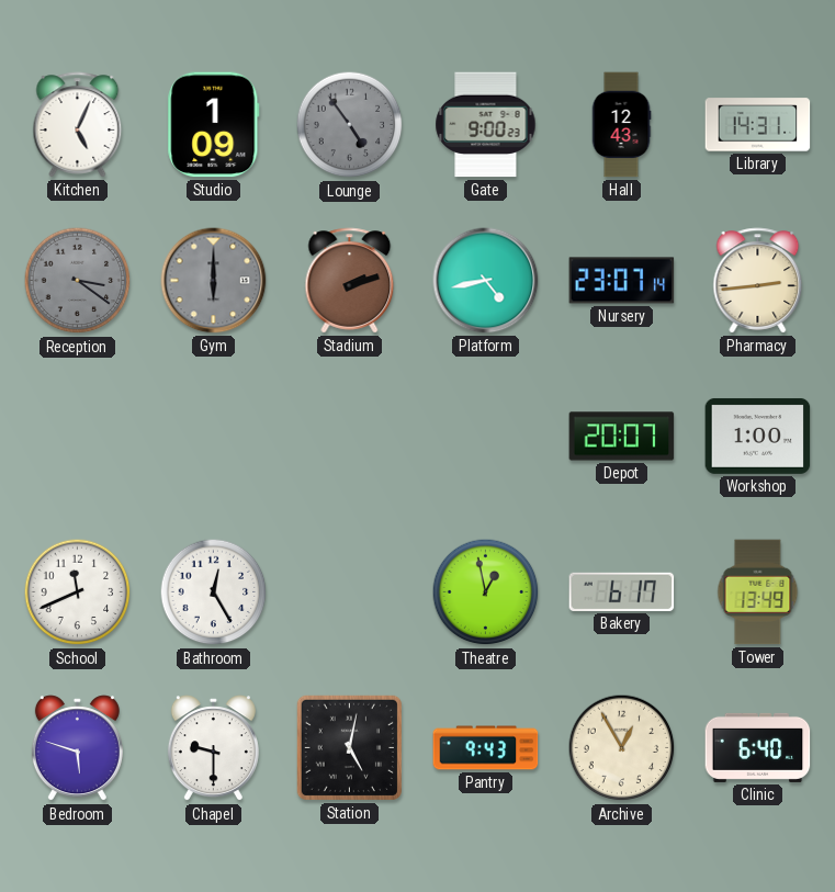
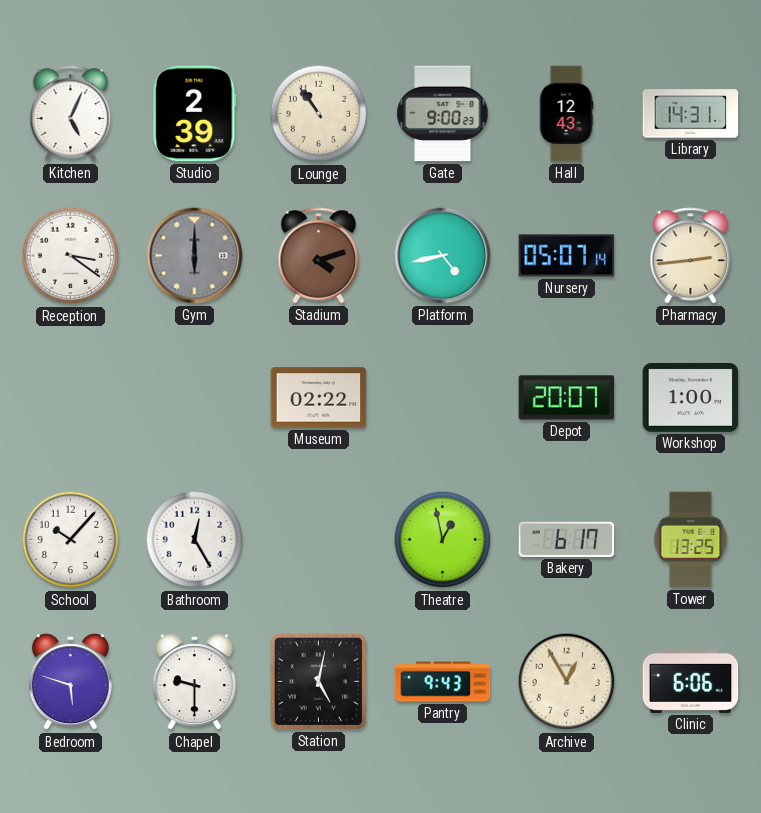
Studio: 1:09 -> 2:39
Lounge: 4:54 -> 10:54
Lounge dial: grey -> cream
Reception dial: grey -> white
Stadium: 2:12 -> 4:12
Nursery: 23:07 -> 05:07
Museum: none -> 02:22
School: 11:41 -> 10:07
Tower: 13:49 -> 13:25
Clinic: 6:40 -> 6:06
